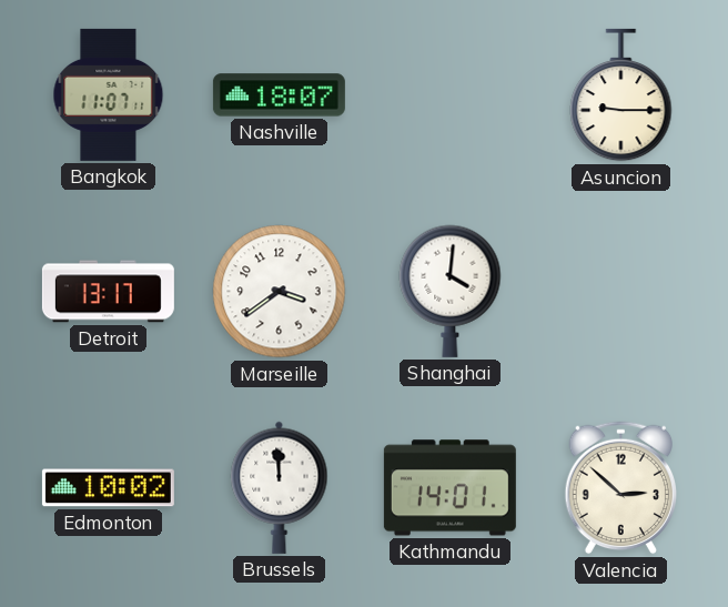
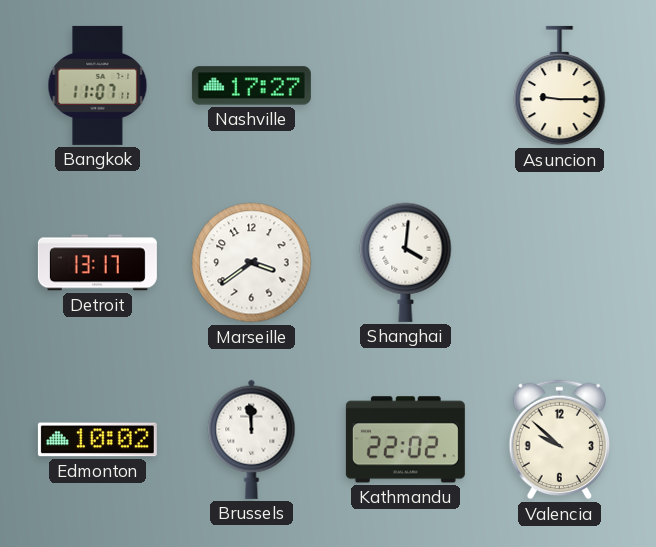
Nashville: 18:07 -> 17:27
Kathmandu: 14:01 -> 22:02
Valencia: 2:52 -> 9:52
